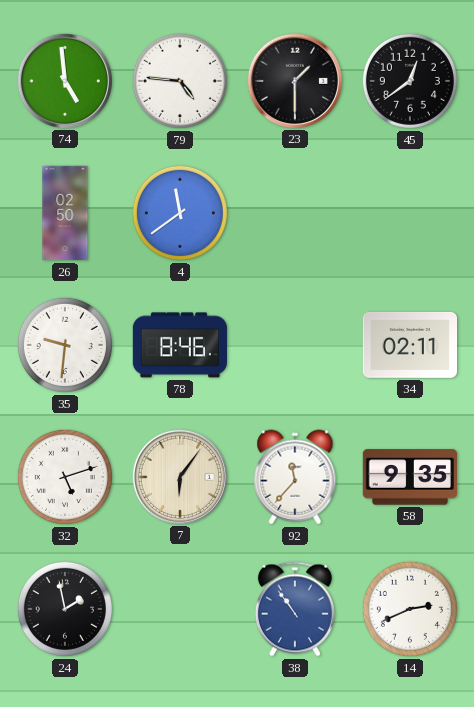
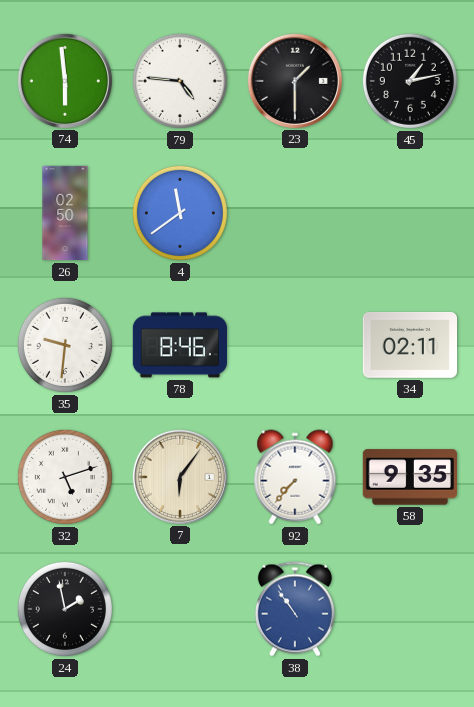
74: 4:59 -> 5:59
45: 12:39 -> 1:13
92: 11:37 -> 7:37
14: 2:41 -> none
